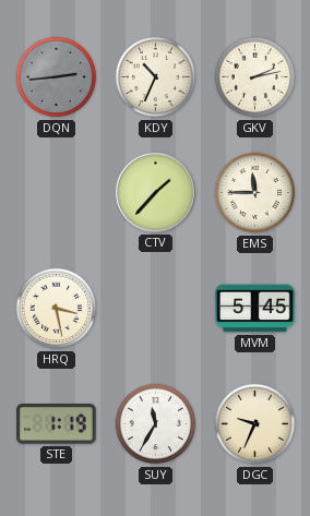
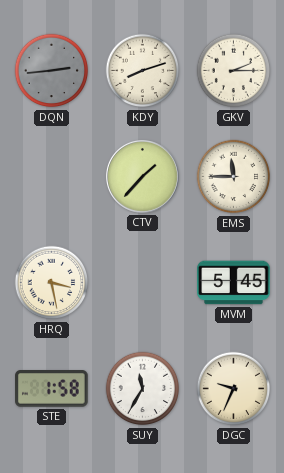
KDY: 10:34 -> 8:12
GKV: 2:13 -> 2:15
STE: 1:19 -> 1:58
